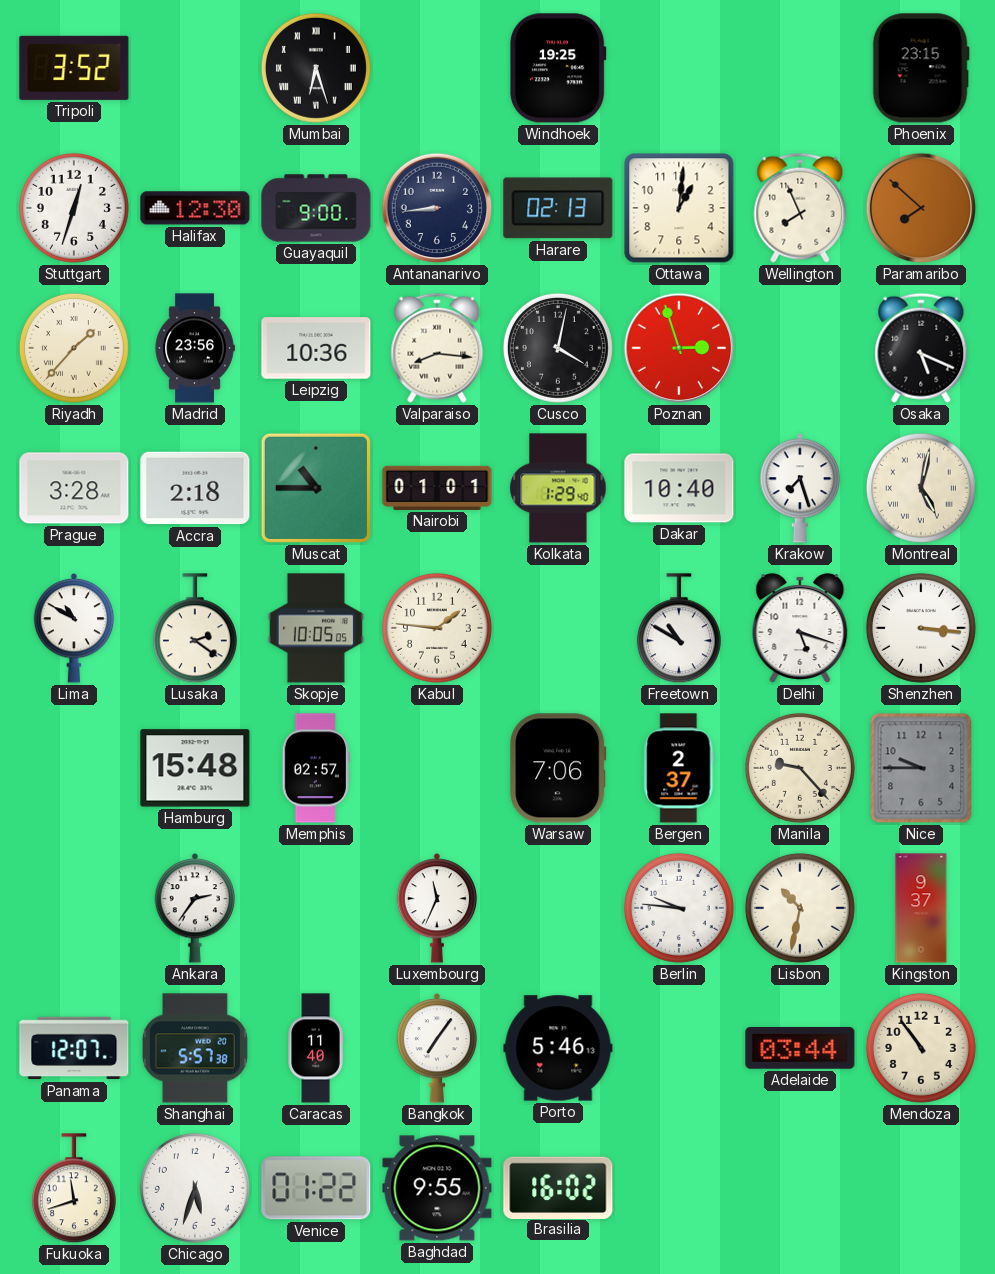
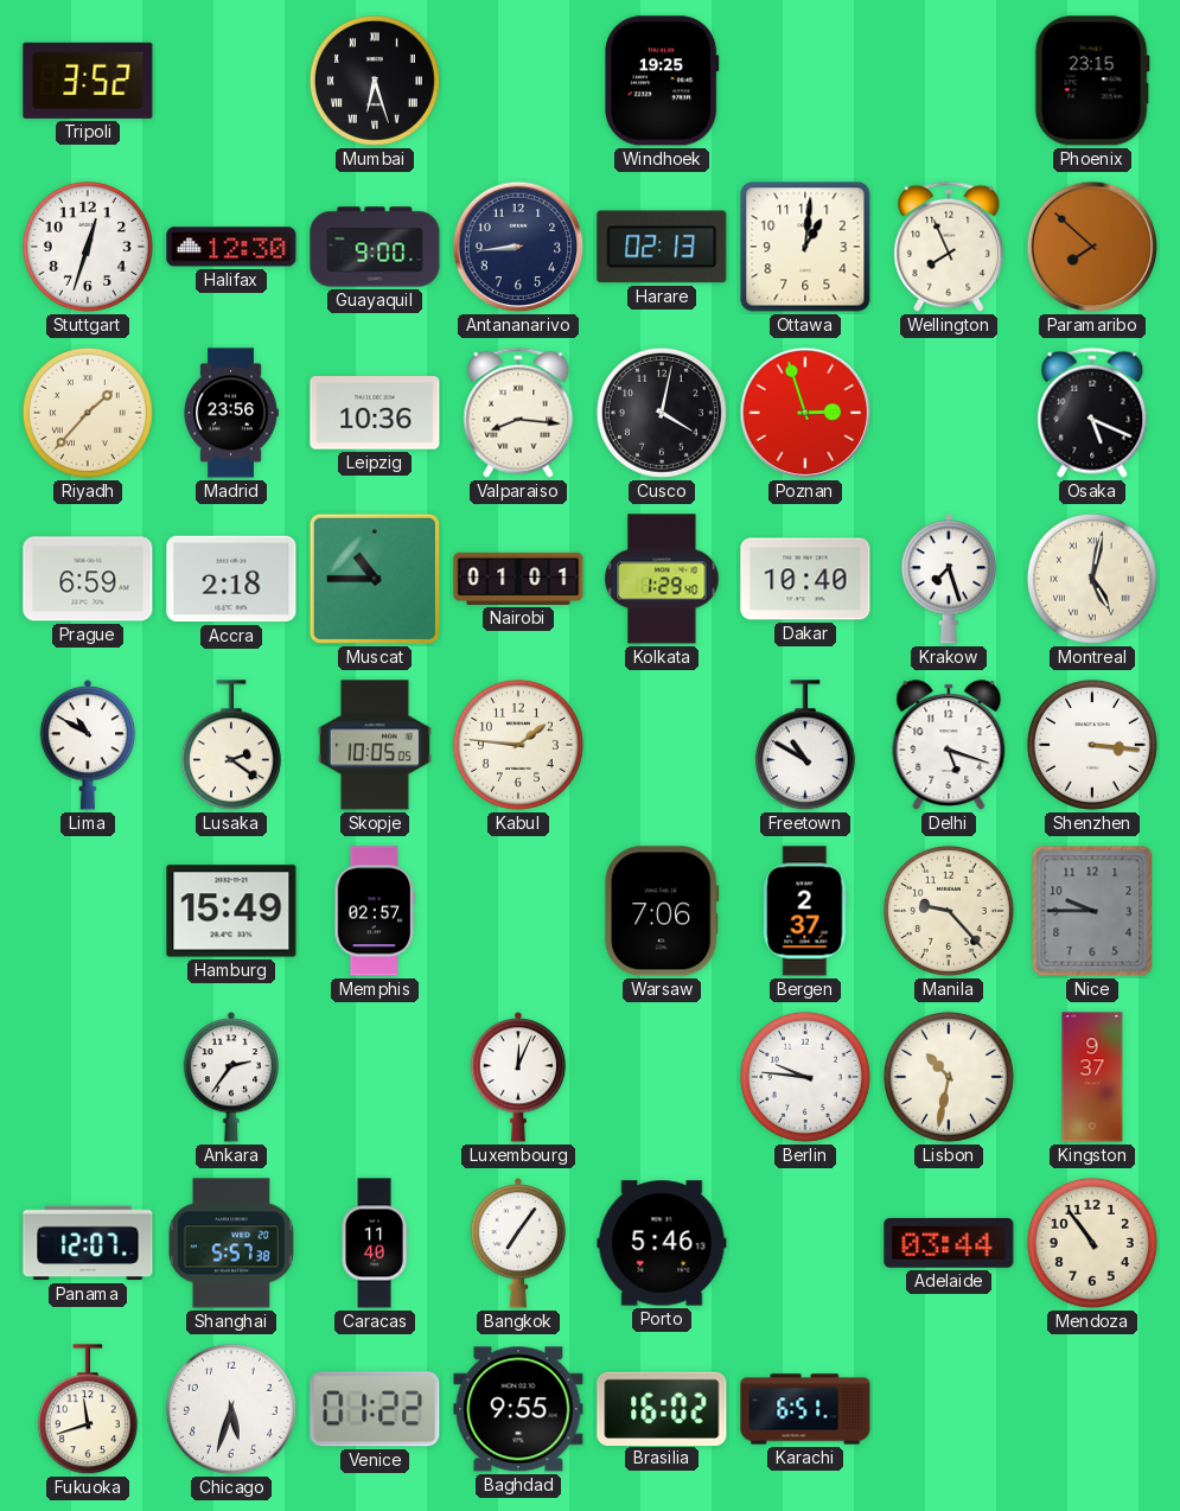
Prague: 3:28 -> 6:59
Hamburg: 15:48 -> 15:49
Luxembourg: 11:34 -> 12:04
Karachi: none -> 6:51
